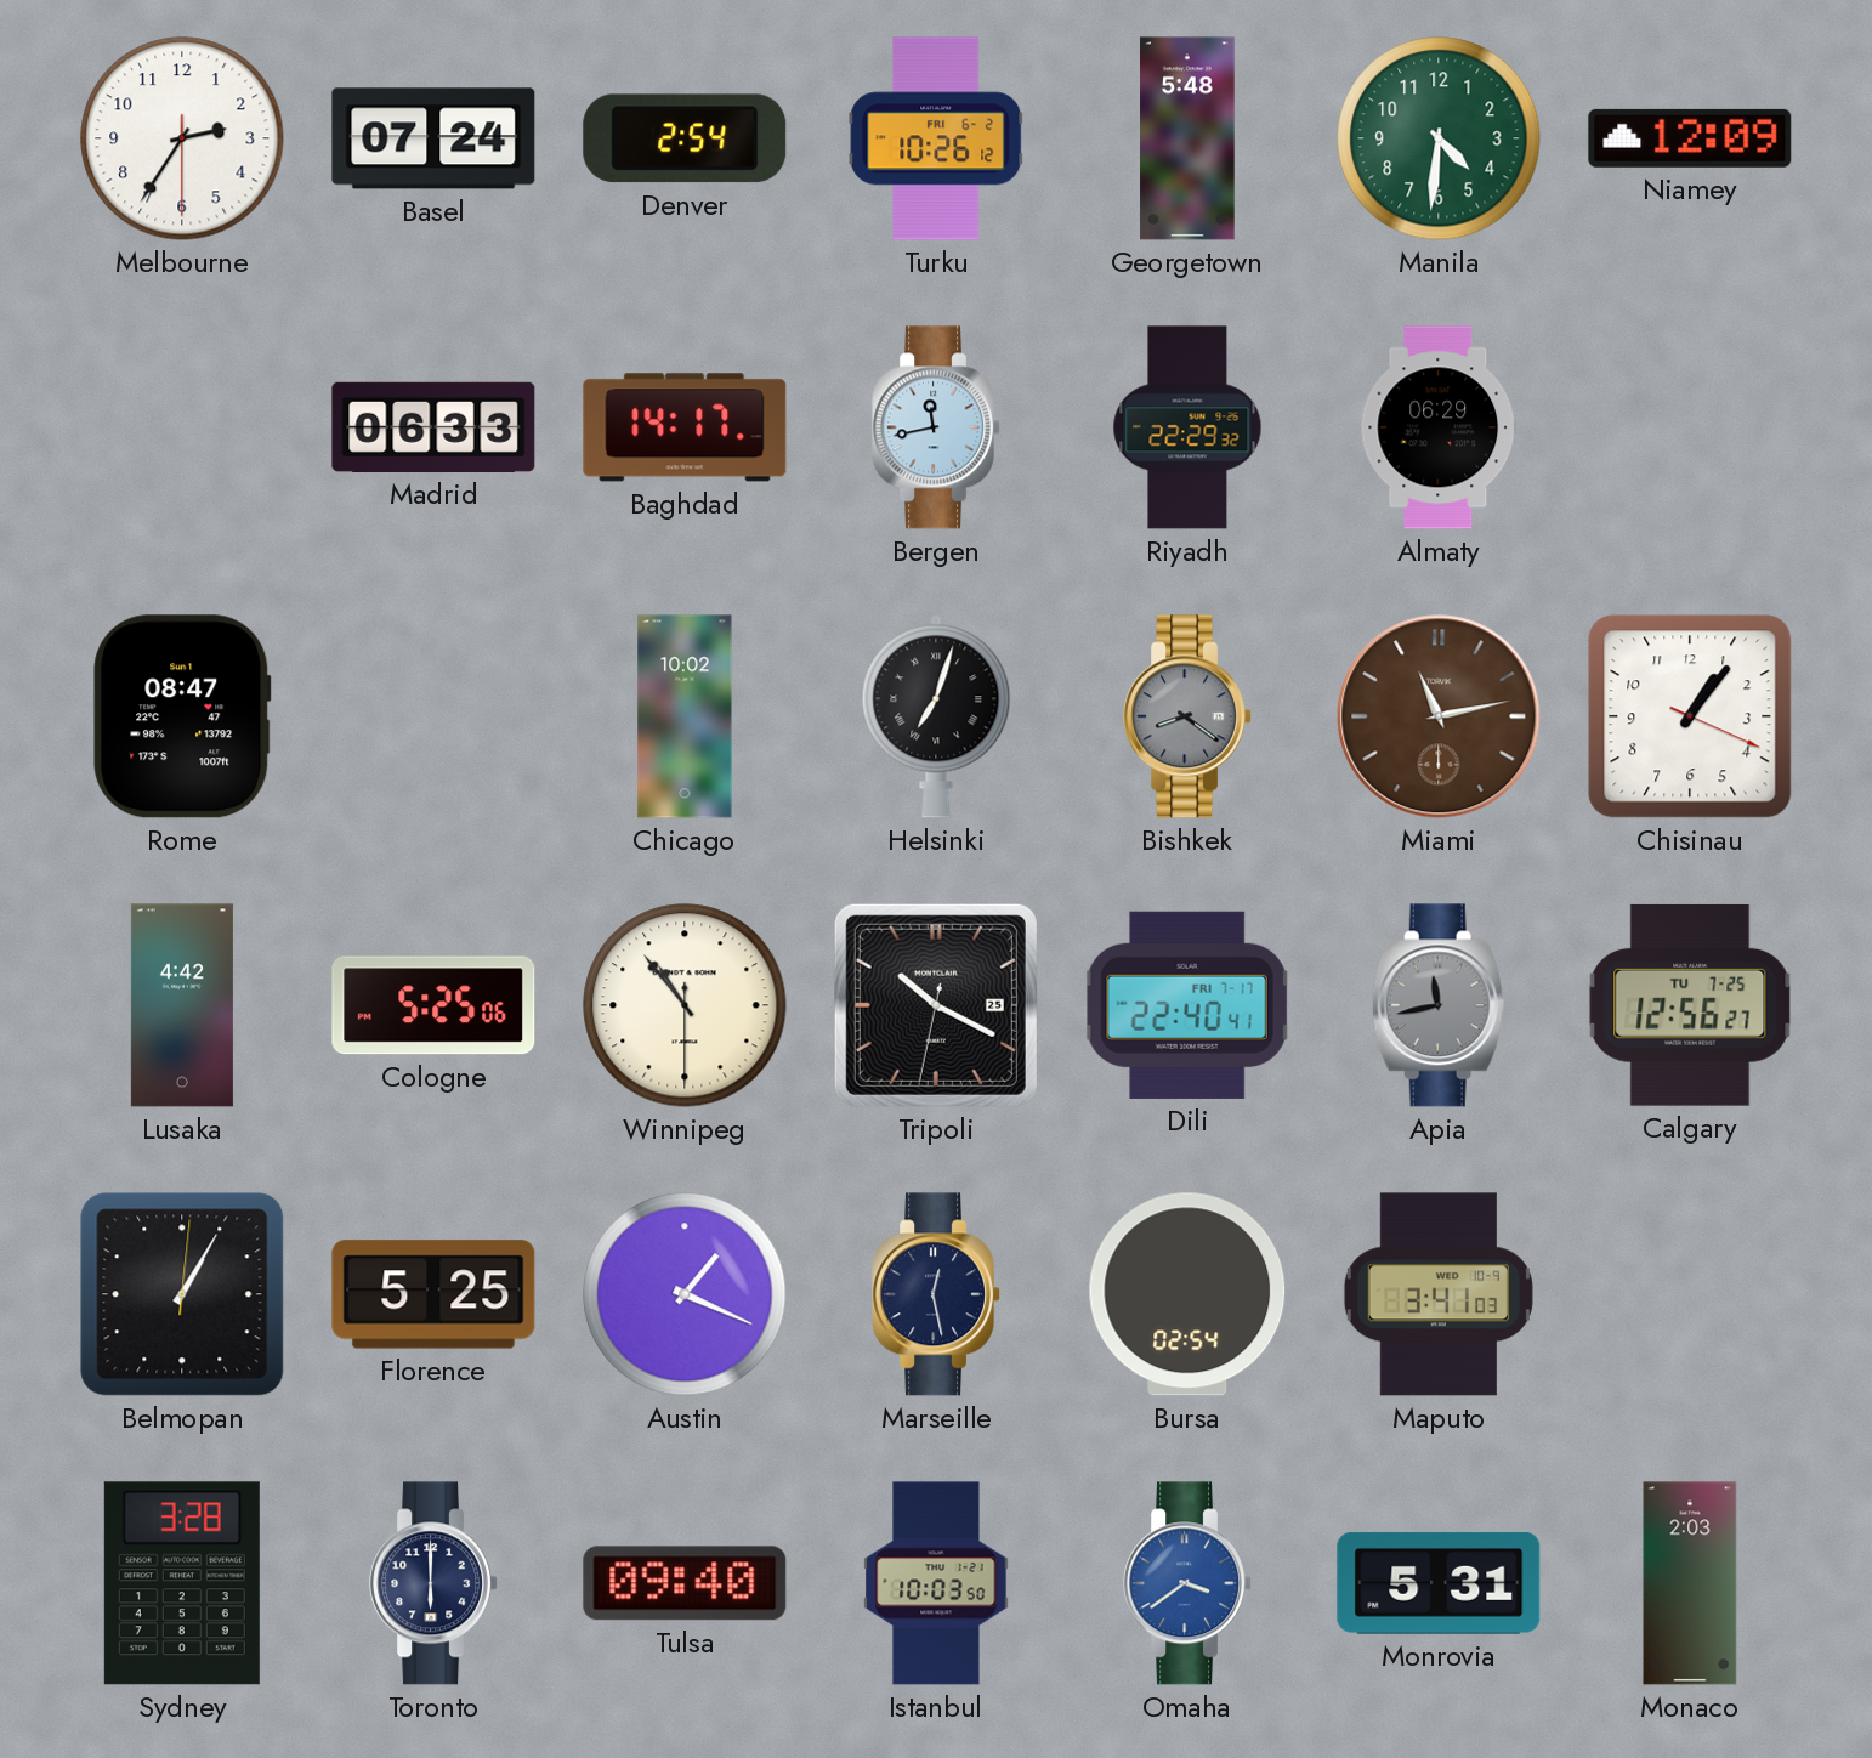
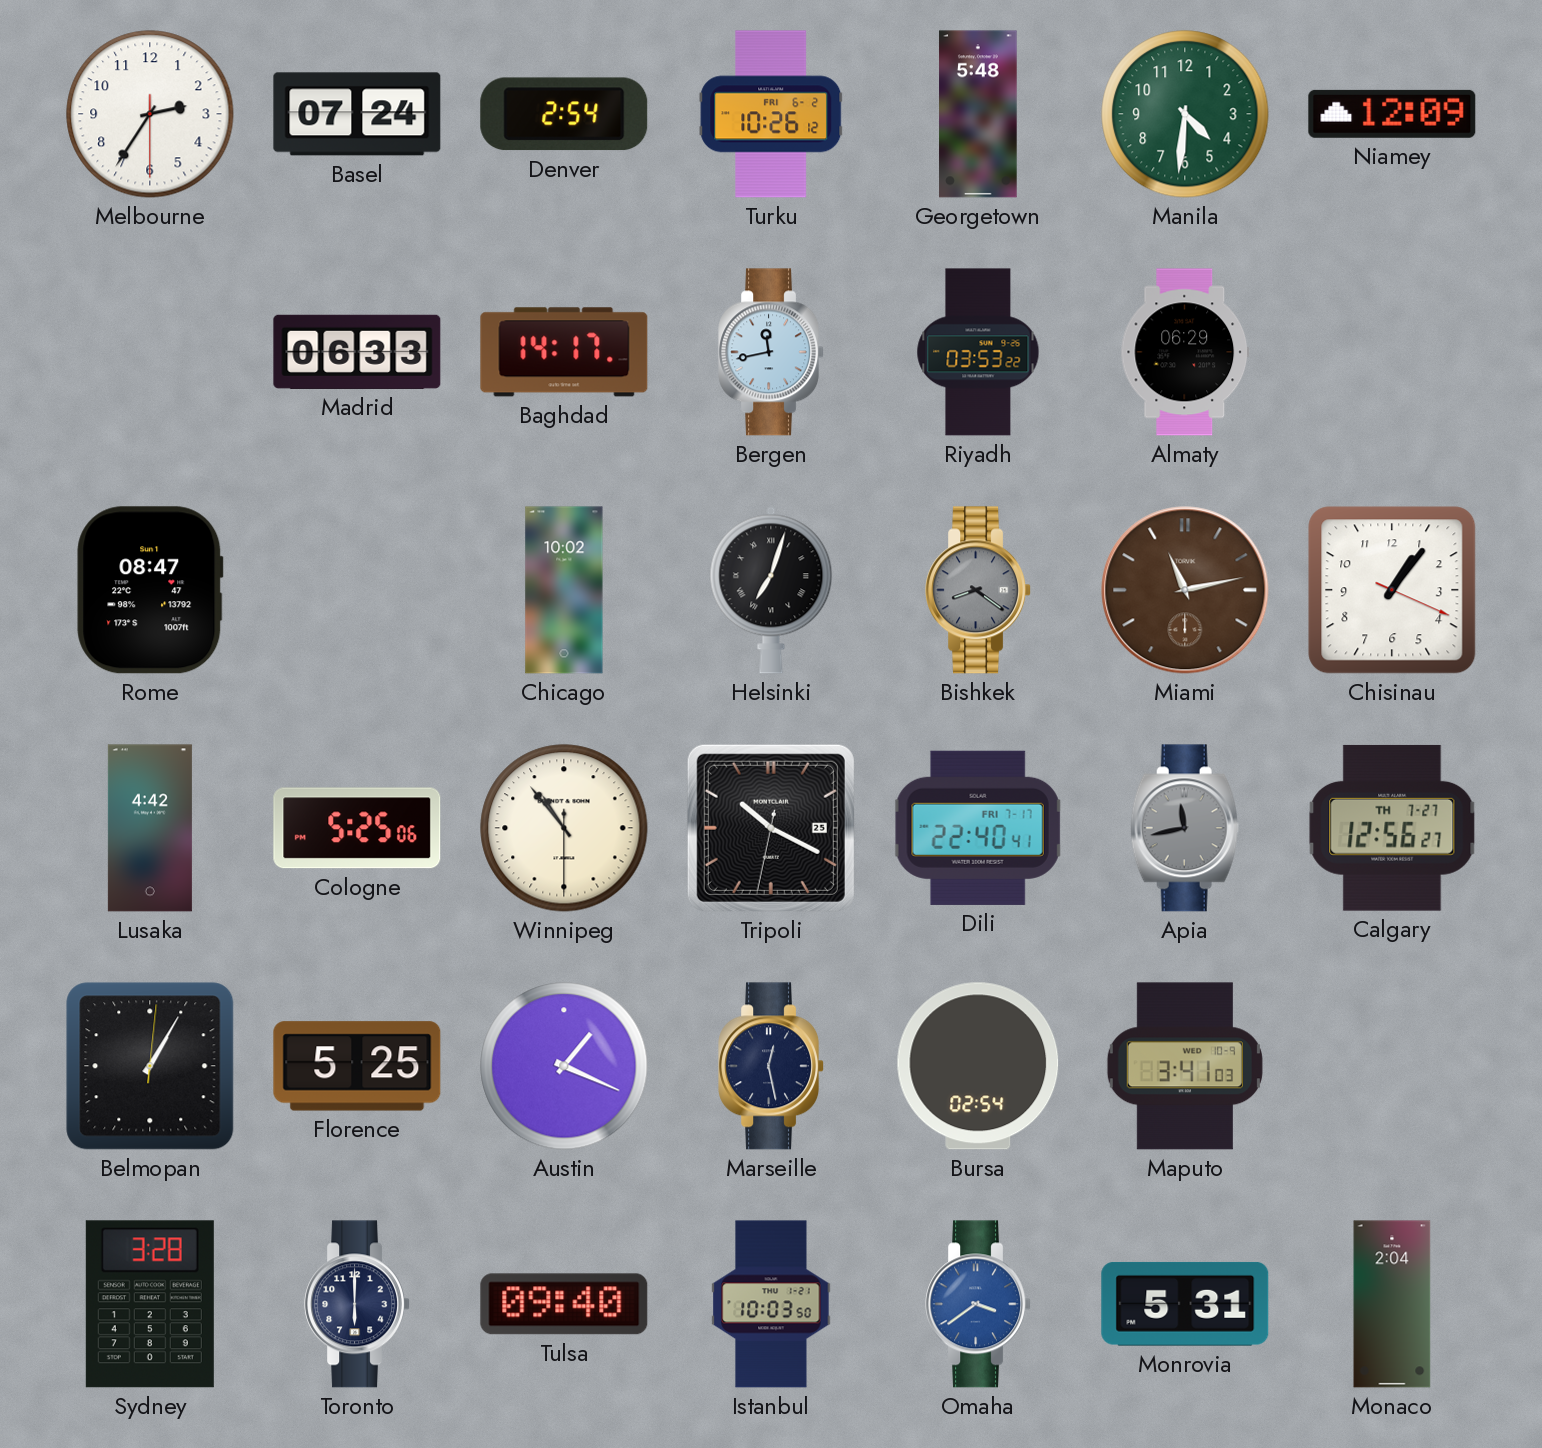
Riyadh: 22:29 -> 03:53
Calgary date: TU 7-25 -> TH 7-27
Monaco: 2:03 -> 2:04
